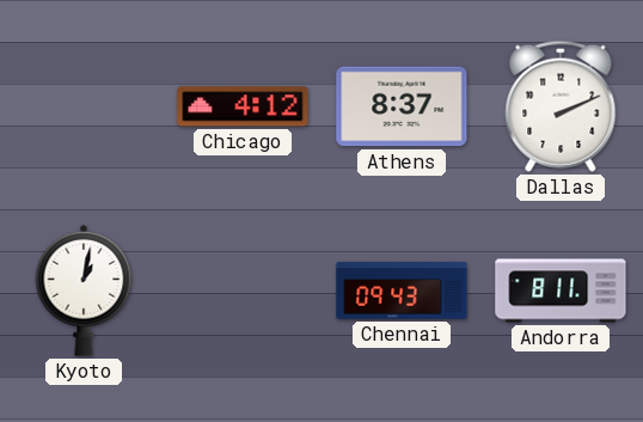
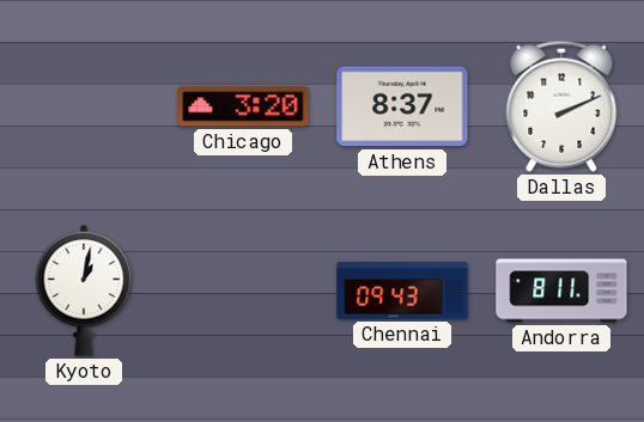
Chicago: 4:12 -> 3:20
